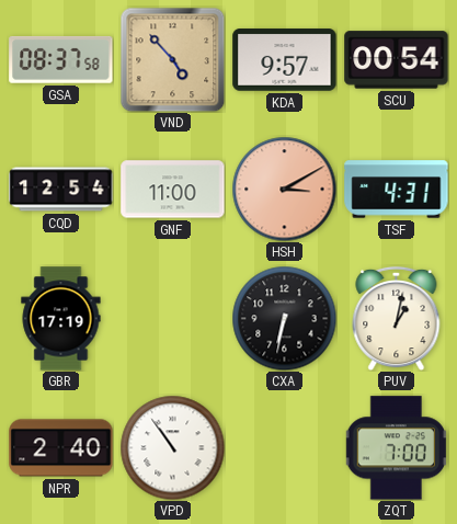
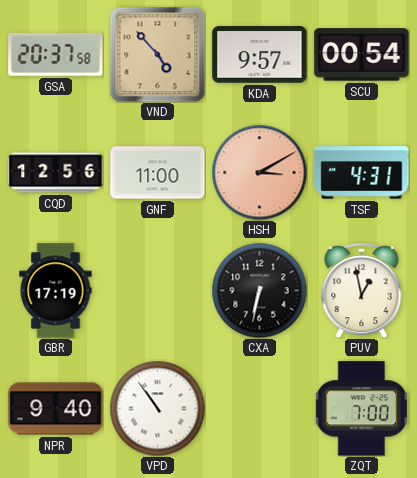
GSA: 08:37 -> 20:37
CQD: 12:54 -> 12:56
PUV: 1:02 -> 12:58
NPR: 2:40 -> 9:40
